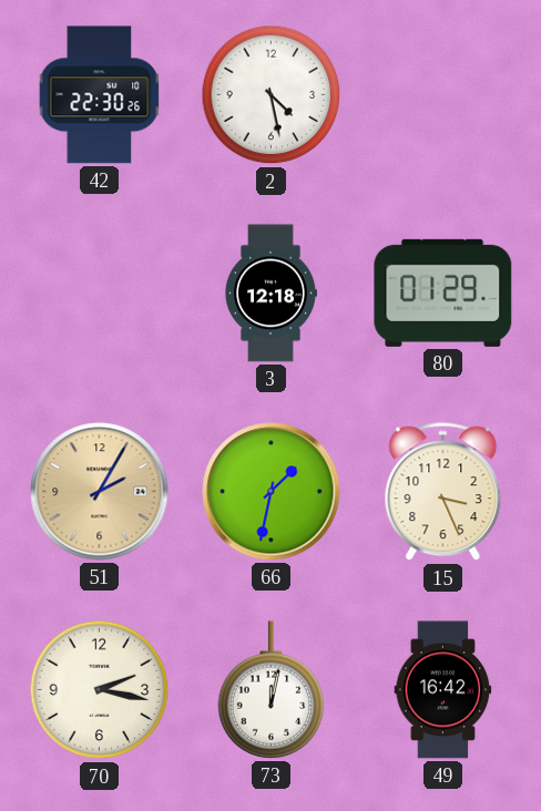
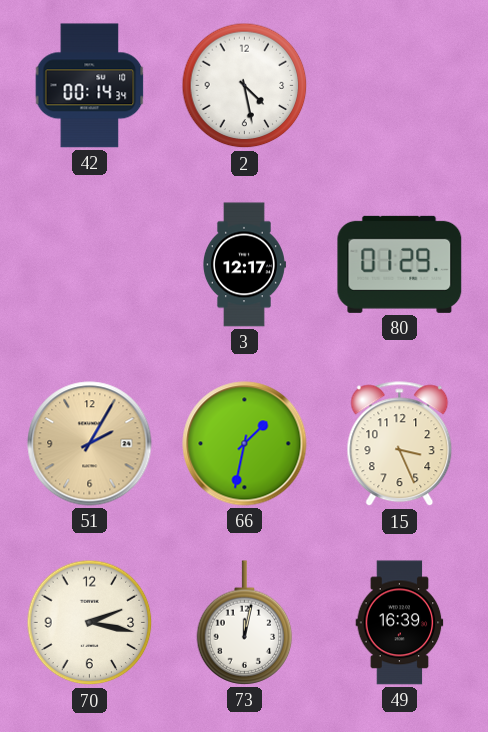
42: 22:30 -> 00:14
3: 12:18 -> 12:17
49: 16:42 -> 16:39
